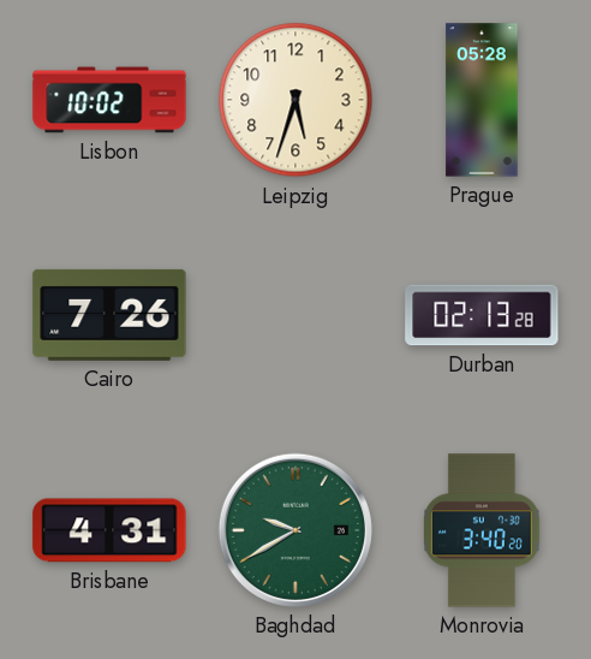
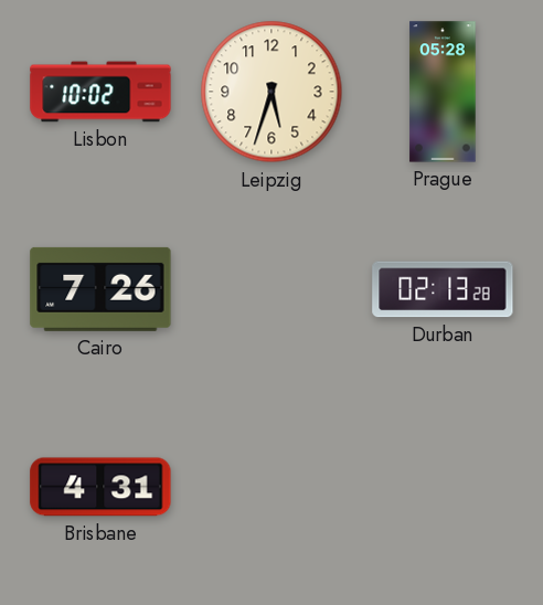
Baghdad: 9:40 -> none
Monrovia: 3:40 -> none
